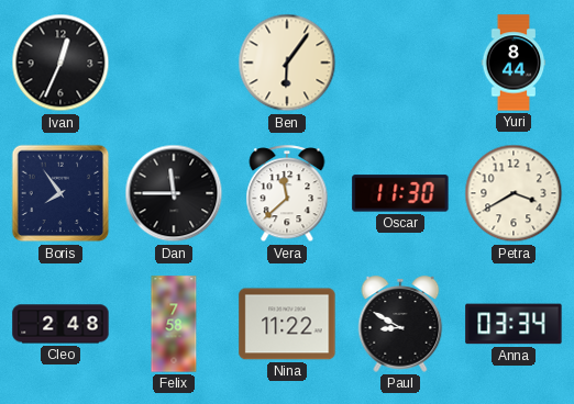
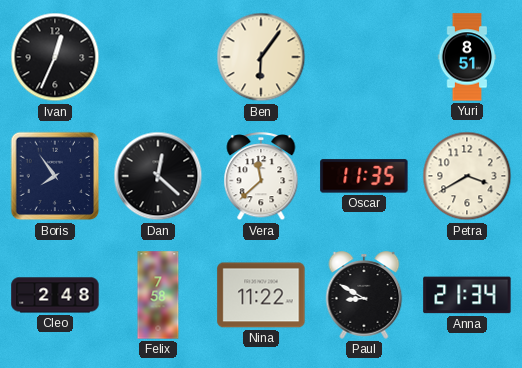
Yuri: 8:44 -> 8:51
Dan: 11:45 -> 12:22
Oscar: 11:30 -> 11:35
Anna: 03:34 -> 21:34
